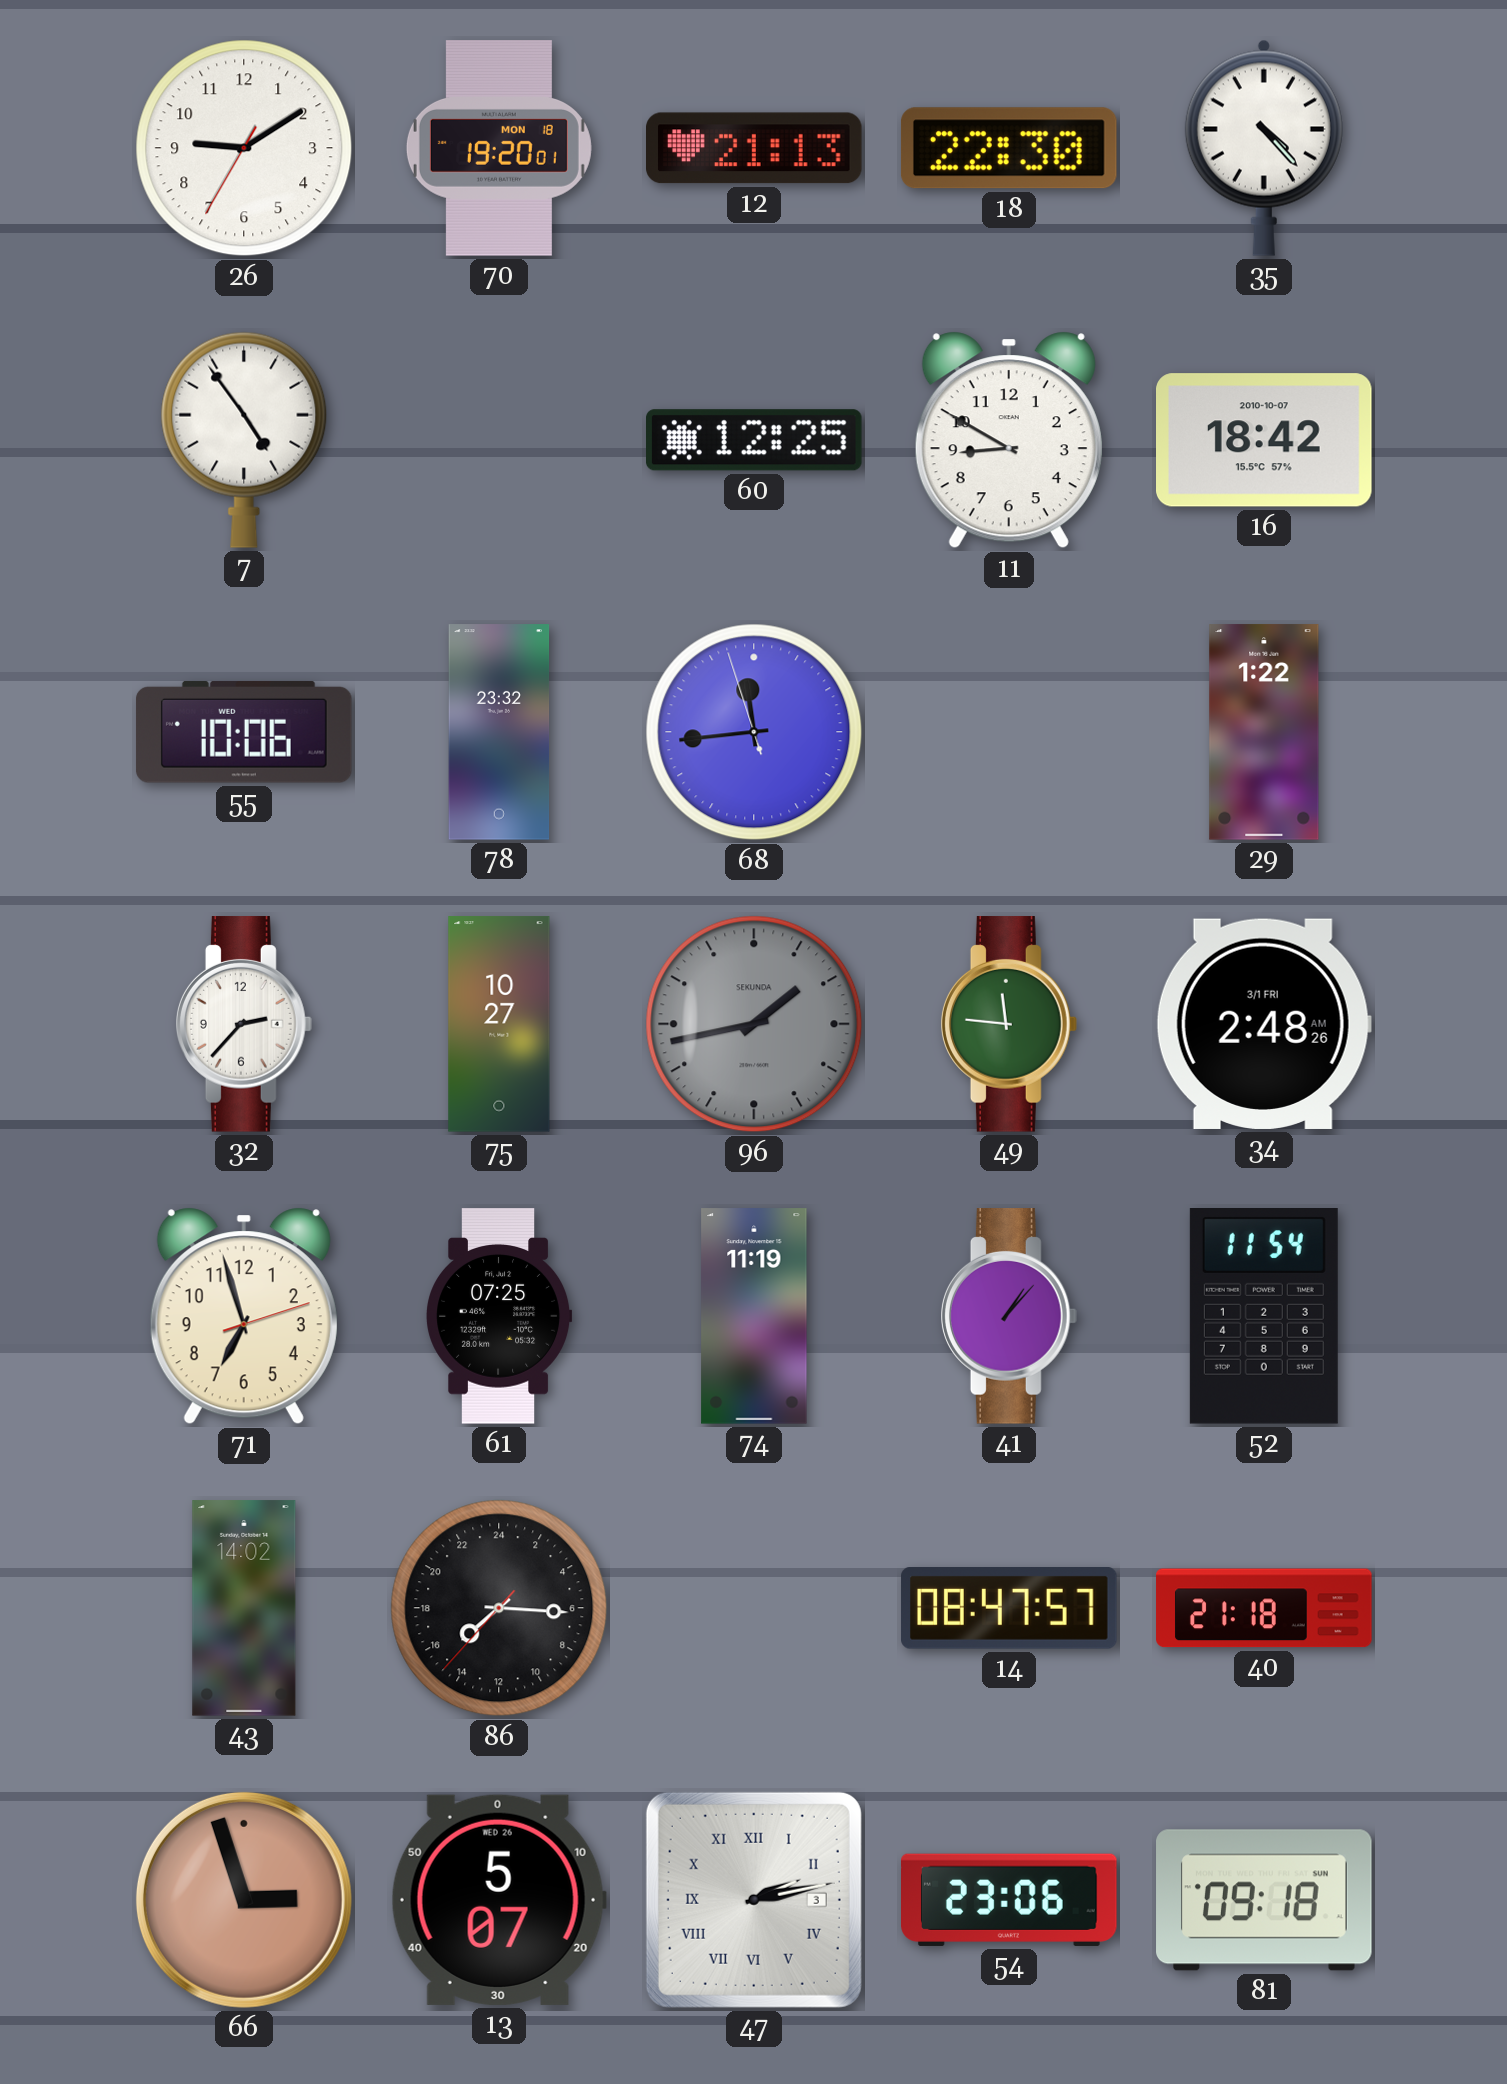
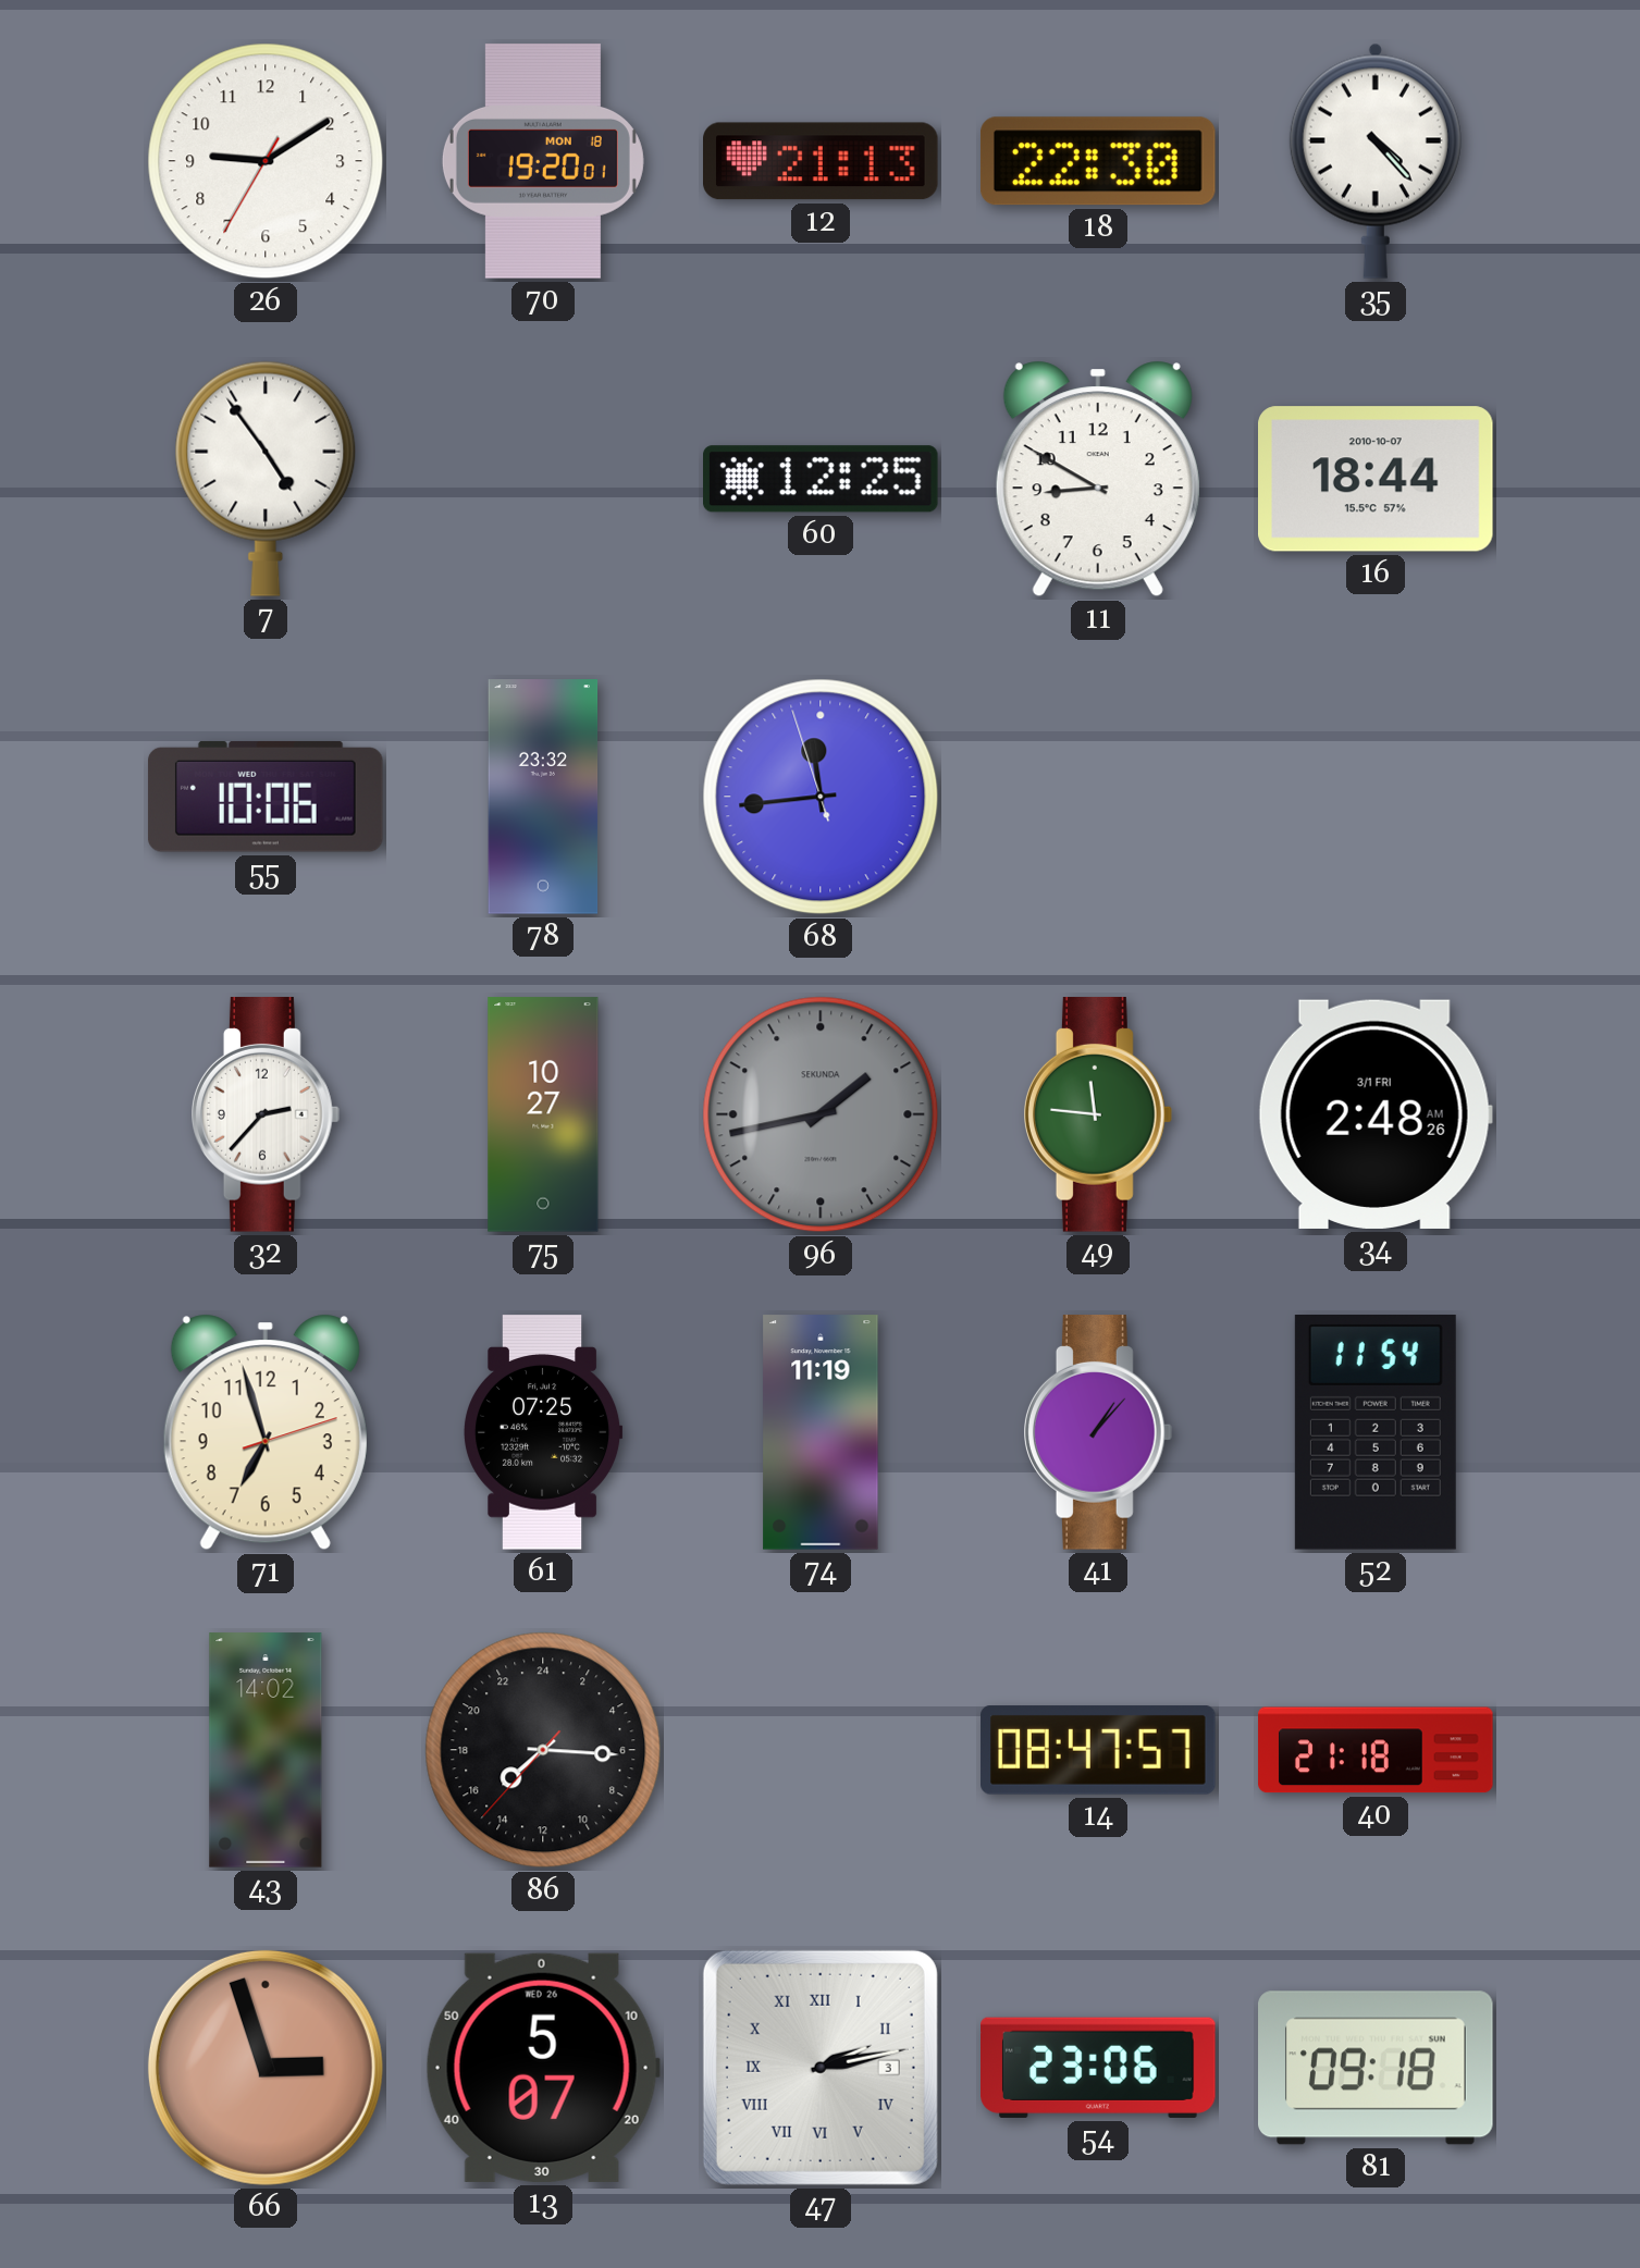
16: 18:42 -> 18:44
29: 1:22 -> none
